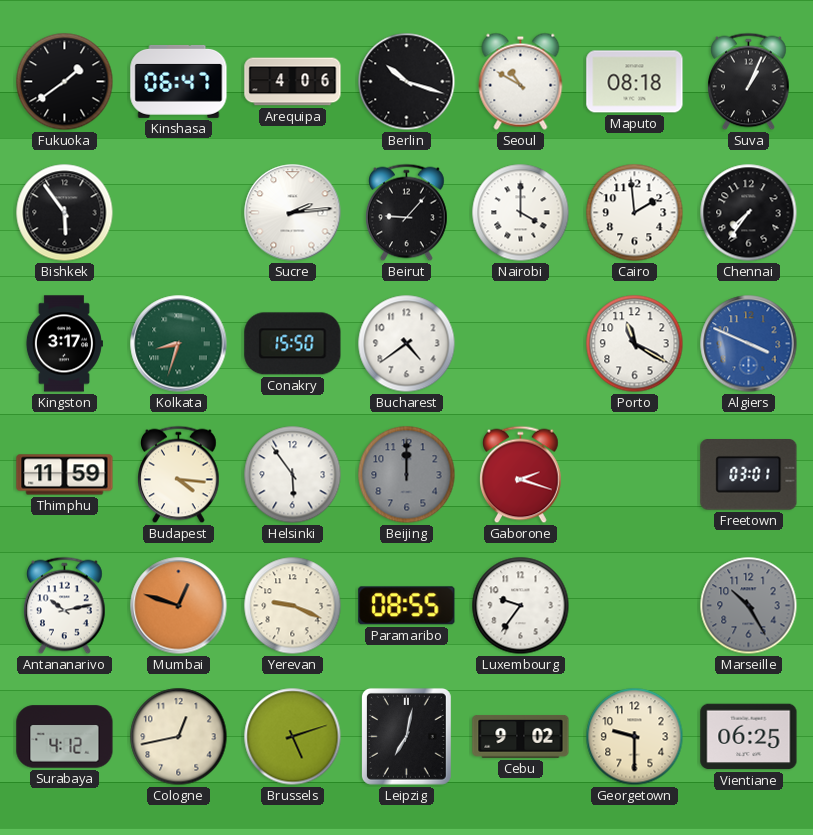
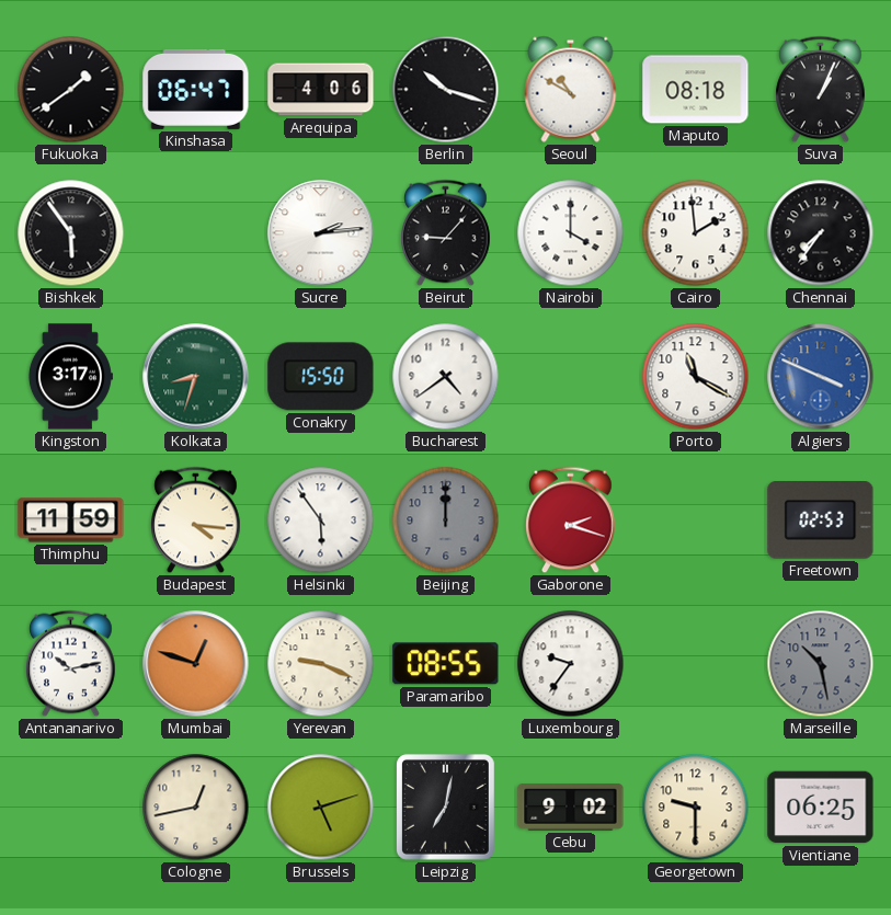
Freetown: 03:01 -> 02:53
Marseille: 10:25 -> 10:28
Surabaya: 4:12 -> none
